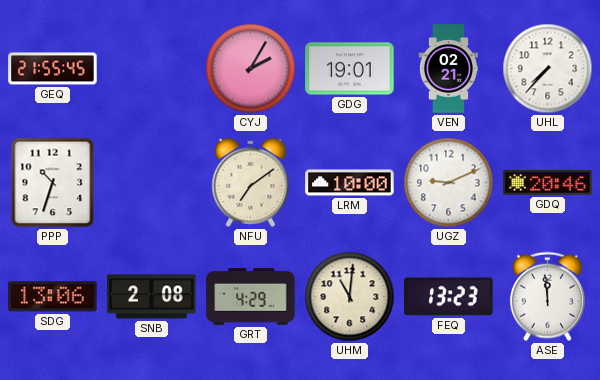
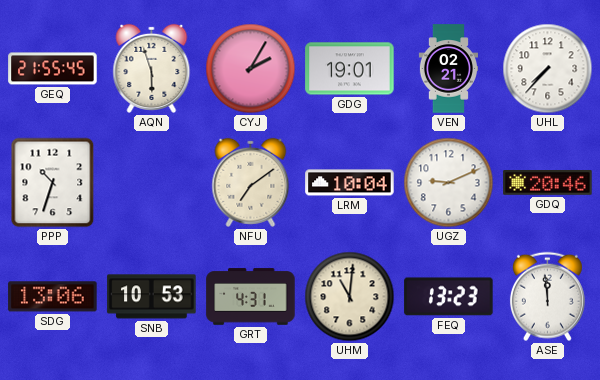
AQN: none -> 5:57
LRM: 10:00 -> 10:04
SNB: 2:08 -> 10:53
GRT: 4:29 -> 4:31
